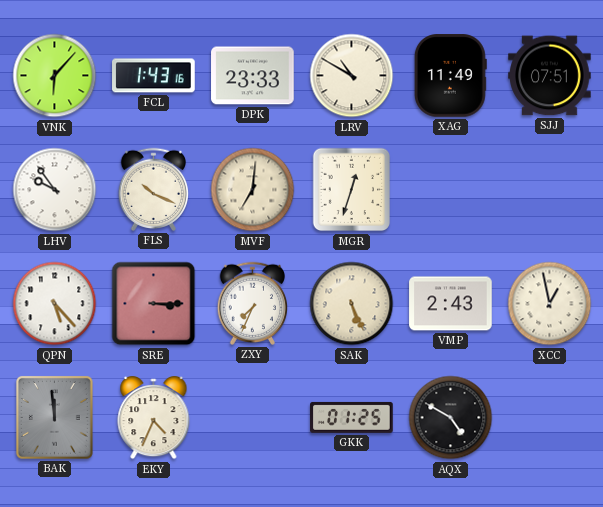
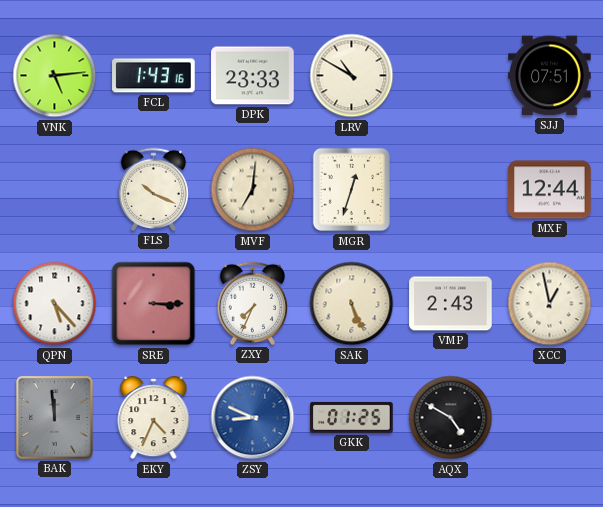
VNK: 6:07 -> 5:14
XAG: 11:49 -> none
LHV: 9:54 -> none
MXF: none -> 12:44
ZSY: none -> 8:49
